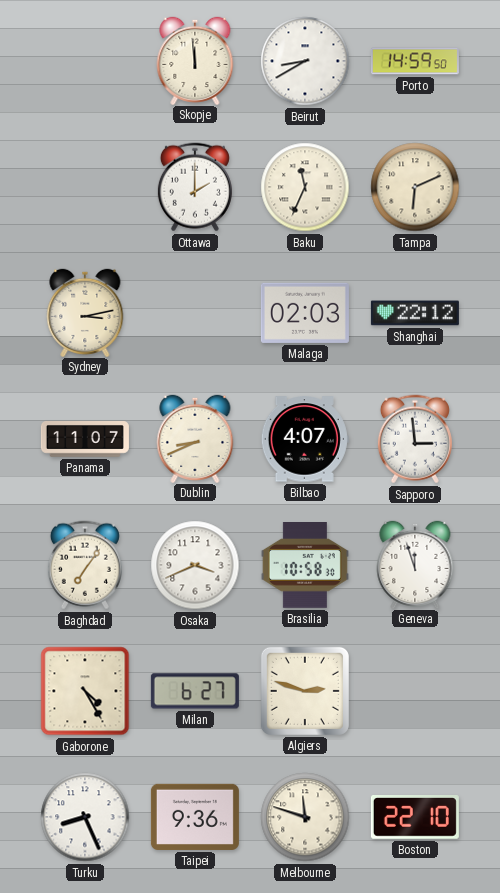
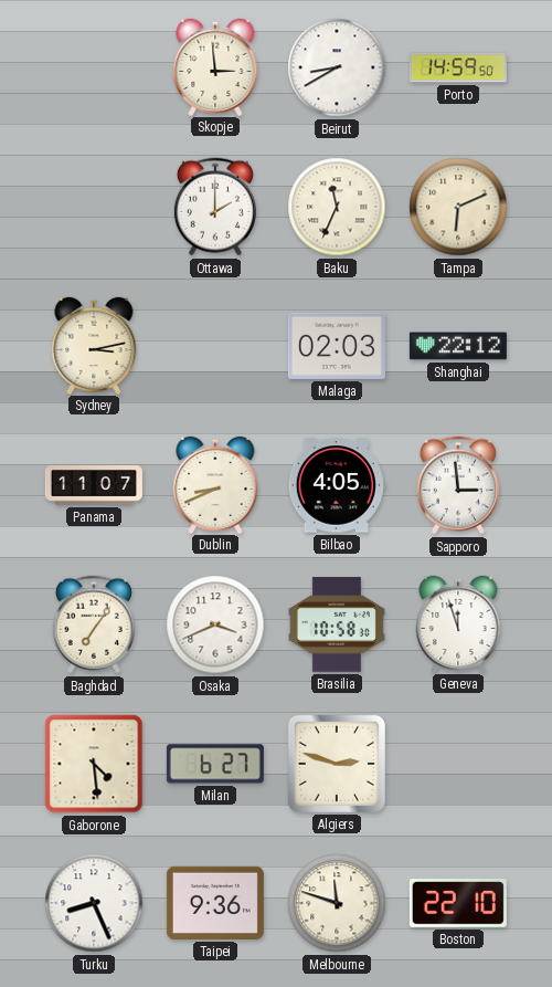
Skopje: 11:59 -> 2:59
Bilbao: 4:07 -> 4:05
Gaborone: 4:25 -> 4:29
